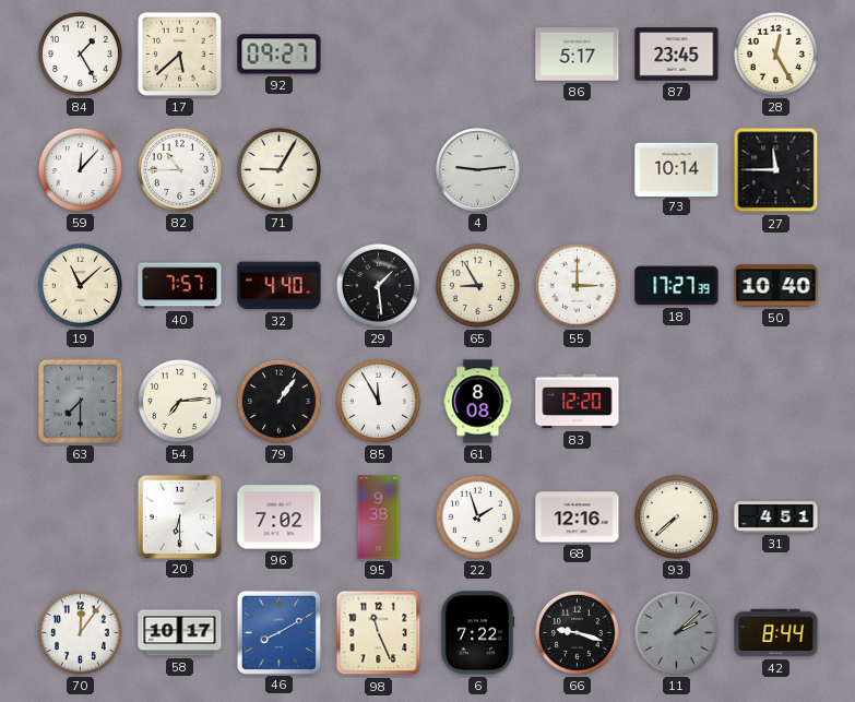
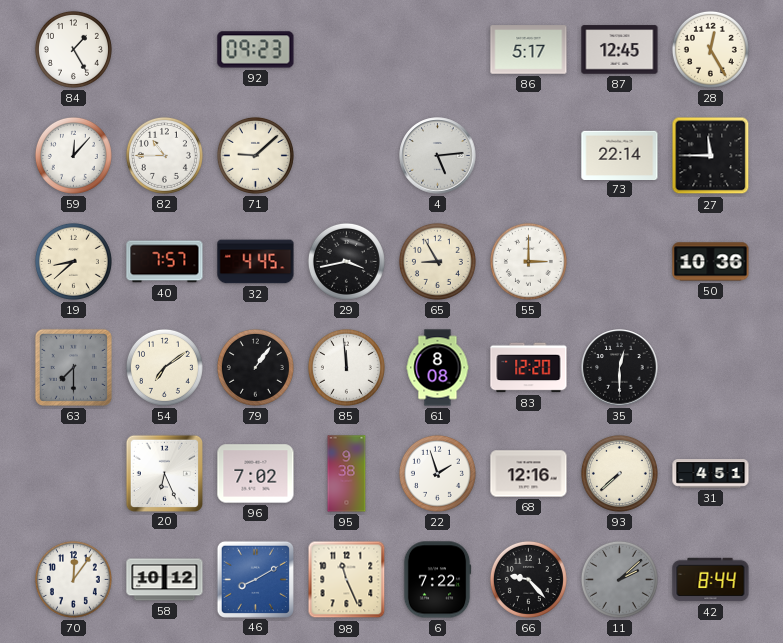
17: 5:38 -> none
92: 09:27 -> 09:23
87: 23:45 -> 12:45
71: 9:05 -> 9:08
4: 9:14 -> 5:14
73: 10:14 -> 22:14
19: 11:08 -> 8:38
32: 4:40 -> 4:45
29: 1:29 -> 3:43
18: 17:27 -> none
50: 10:40 -> 10:36
54: 7:14 -> 7:09
85: 11:55 -> 11:59
35: none -> 12:30
20: 6:30 -> 6:26
58: 10:17 -> 10:12
66: 9:18 -> 9:23
